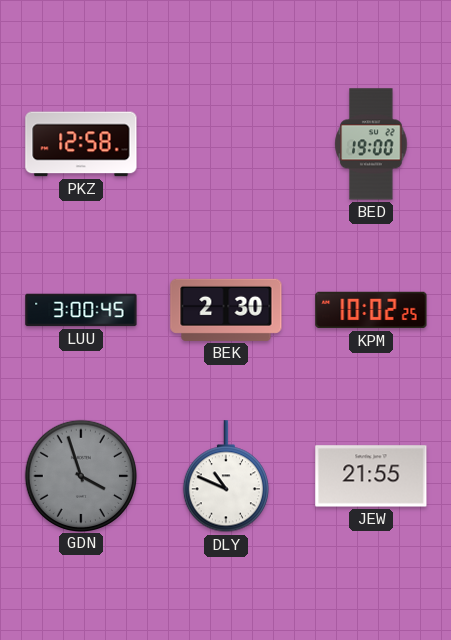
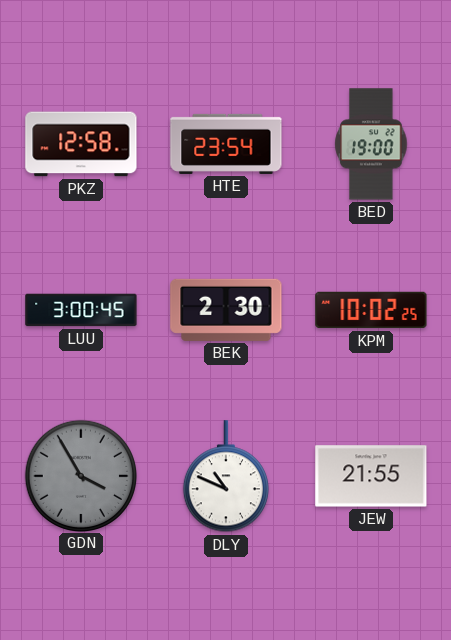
HTE: none -> 23:54
GDN: 3:57 -> 3:55
